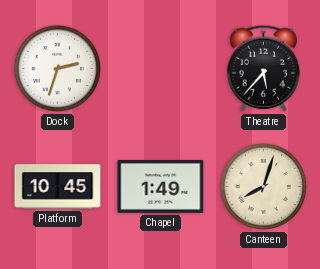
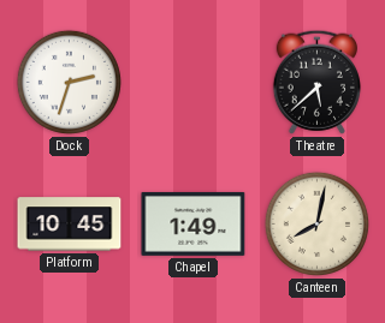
Theatre: 5:37 -> 5:38
Canteen: 8:03 -> 8:02
